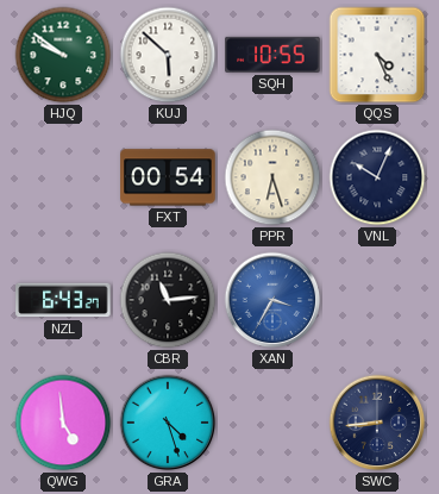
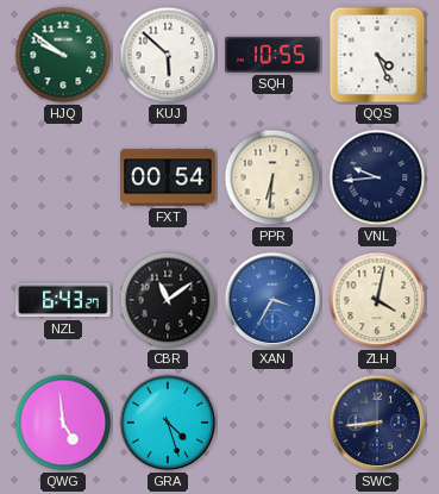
PPR: 6:27 -> 6:31
VNL: 10:04 -> 9:44
CBR: 11:14 -> 11:09
ZLH: none -> 4:02
